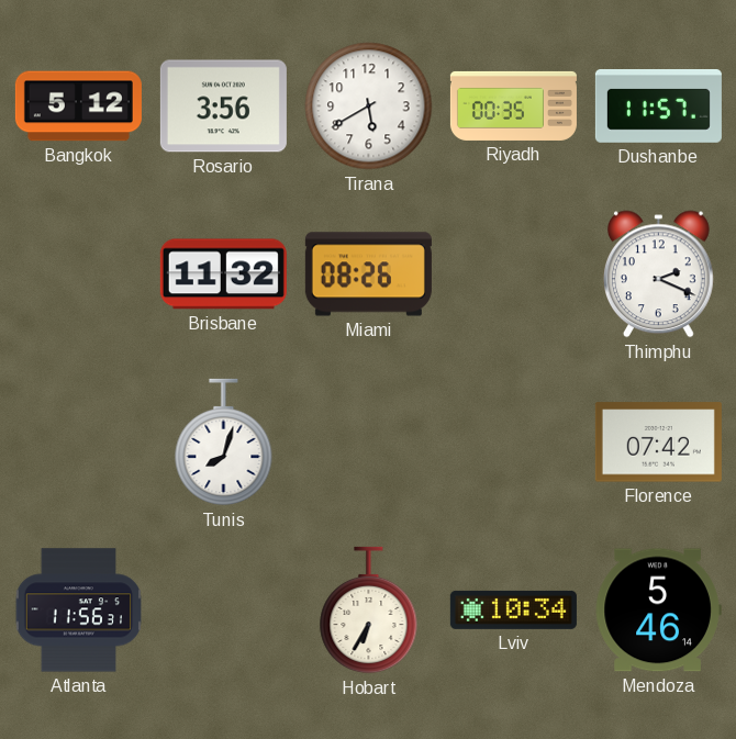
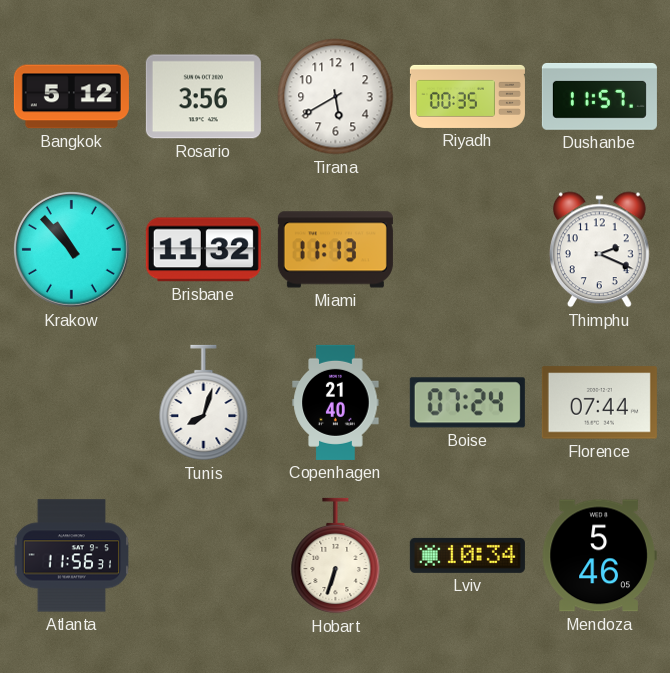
Krakow: none -> 10:53
Miami: 08:26 -> 11:13
Copenhagen: none -> 21:40
Boise: none -> 07:24
Florence: 07:42 -> 07:44
Hobart: 6:35 -> 6:33
Mendoza: 5:46:14 -> 5:46:05
